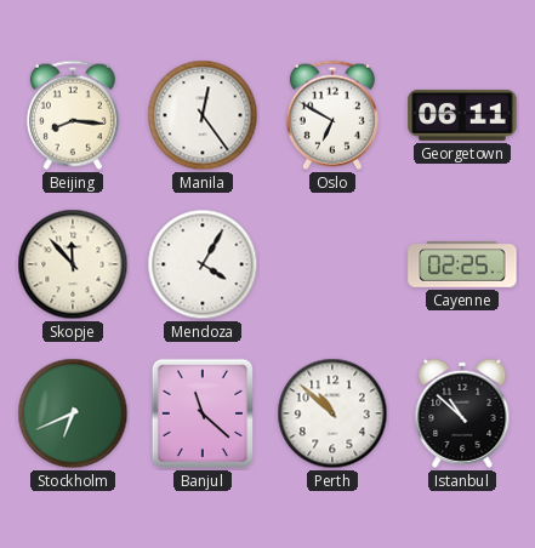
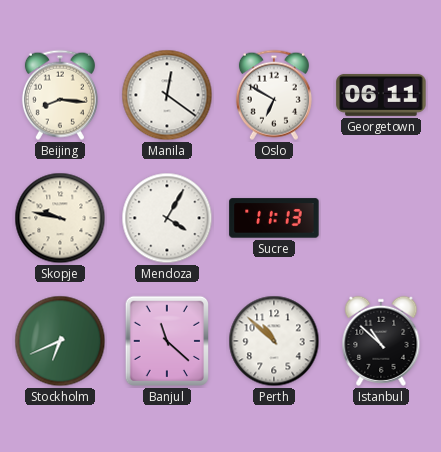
Manila: 12:24 -> 12:21
Skopje: 11:53 -> 9:47
Sucre: none -> 11:13
Cayenne: 02:25 -> none
